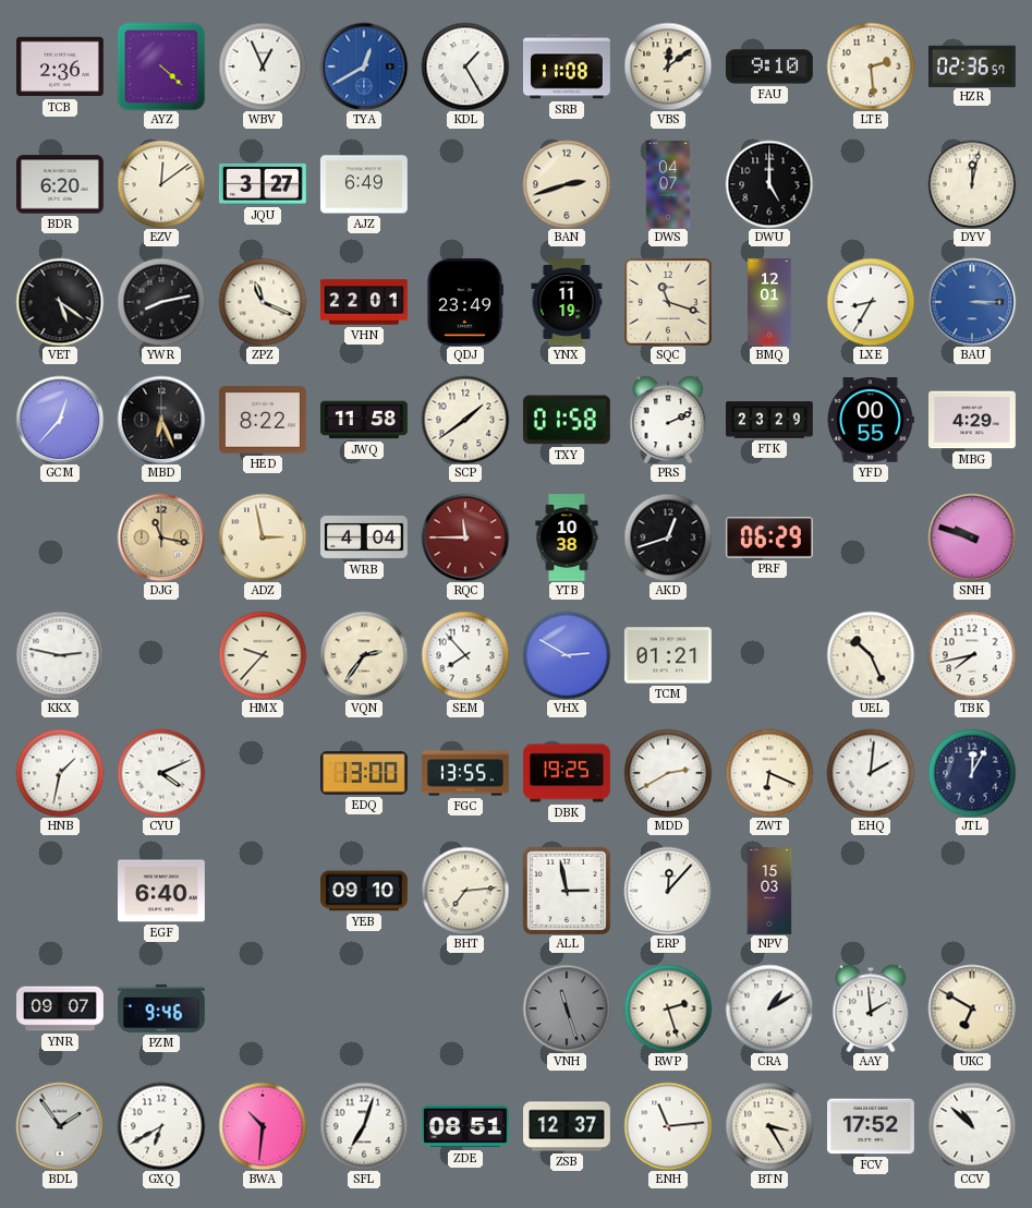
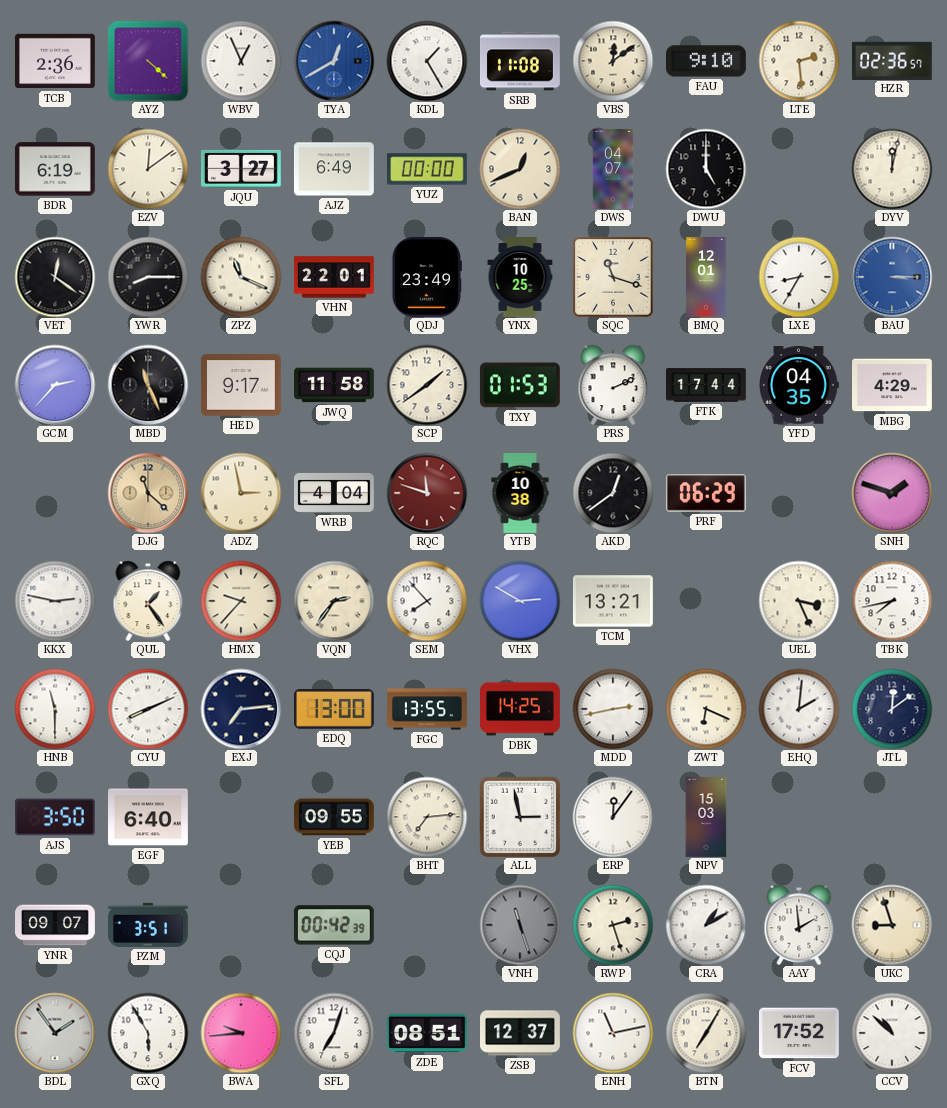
BDR: 6:20 -> 6:19
YUZ: none -> 00:00
BAN: 2:42 -> 12:41
VET: 5:21 -> 12:21
YWR: 8:13 -> 8:15
YNX: 11:19 -> 10:25
GCM: 12:37 -> 2:37
MBD: 6:26 -> 11:26
HED: 8:22 -> 9:17
TXY: 01:58 -> 01:53
FTK: 23:29 -> 17:44
YFD: 00:55 -> 04:35
DJG: 11:17 -> 11:22
RQC: 11:45 -> 11:48
AKD: 12:42 -> 12:39
SNH: 9:48 -> 1:48
QUL: none -> 1:24
TCM: 01:21 -> 13:21
UEL: 10:26 -> 3:26
HNB: 1:32 -> 11:30
CYU: 4:11 -> 8:11
EXJ: none -> 7:14
DBK: 19:25 -> 14:25
MDD: 2:40 -> 2:43
JTL: 12:05 -> 12:09
AJS: none -> 3:50
YEB: 09:10 -> 09:55
ERP: 12:07 -> 12:06
PZM: 9:46 -> 3:51
CQJ: none -> 00:42
UKC: 6:50 -> 8:57
GXQ: 6:40 -> 5:55
BWA: 10:31 -> 9:44
ENH: 11:14 -> 11:13
BTN: 3:25 -> 7:05
